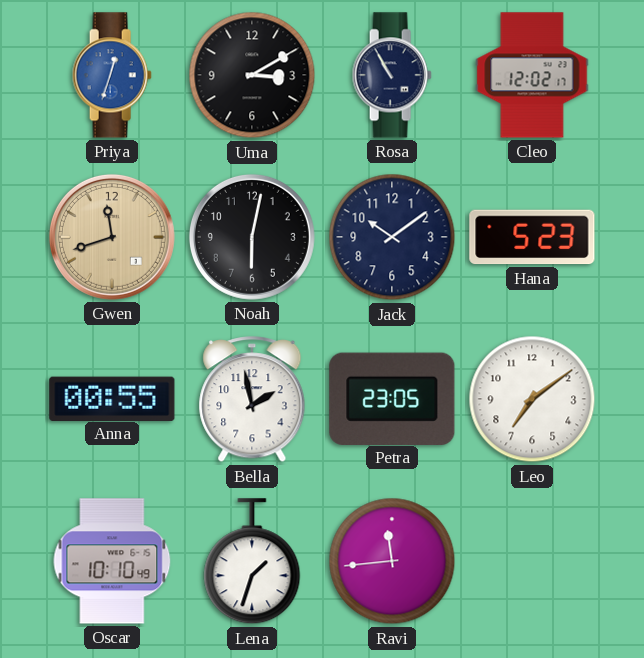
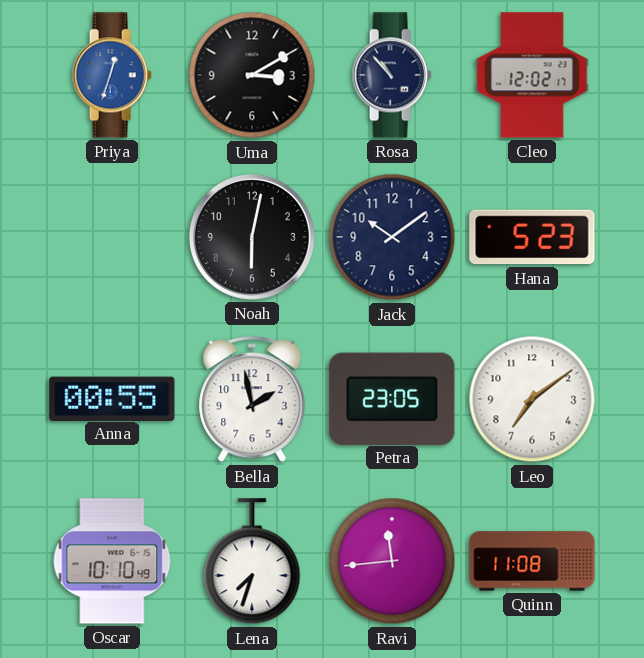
Rosa: 10:55 -> 10:53
Gwen: 11:42 -> none
Lena: 1:33 -> 7:33
Quinn: none -> 11:08
